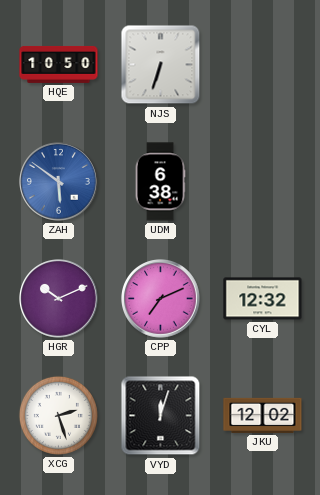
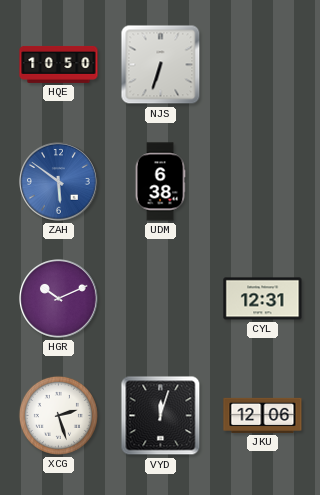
CPP: 7:11 -> none
CYL: 12:32 -> 12:31
JKU: 12:02 -> 12:06
